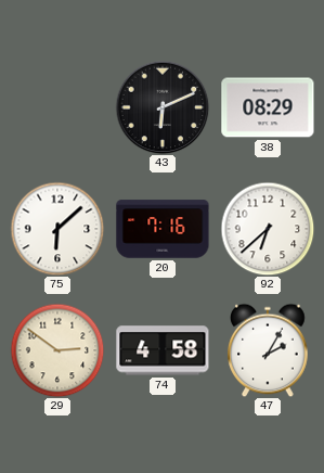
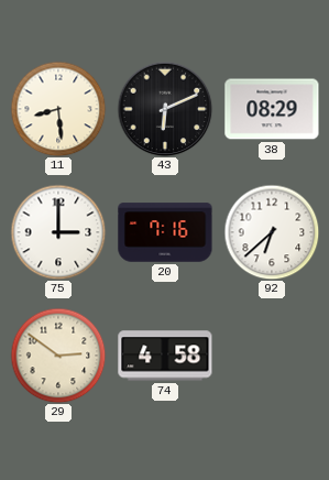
11: none -> 8:29
75: 6:08 -> 3:00
47: 2:05 -> none
